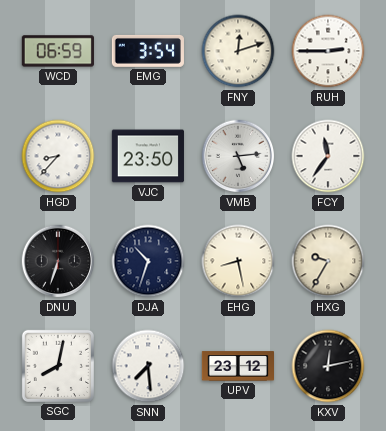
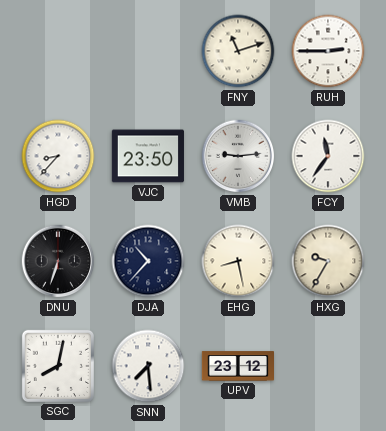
WCD: 06:59 -> none
EMG: 3:54 -> none
FNY: 12:12 -> 11:12
VMB: 5:14 -> 9:14
DJA: 10:33 -> 10:37
KXV: 12:13 -> none
